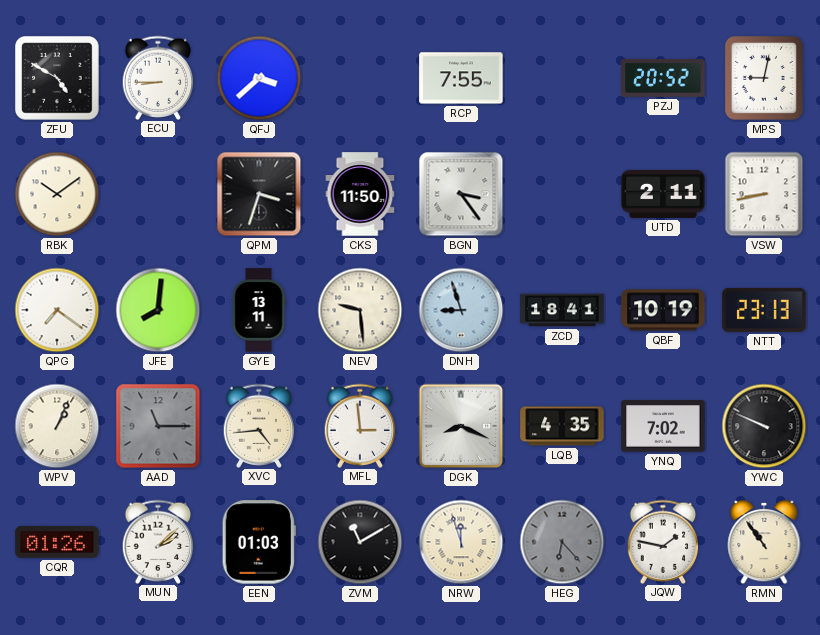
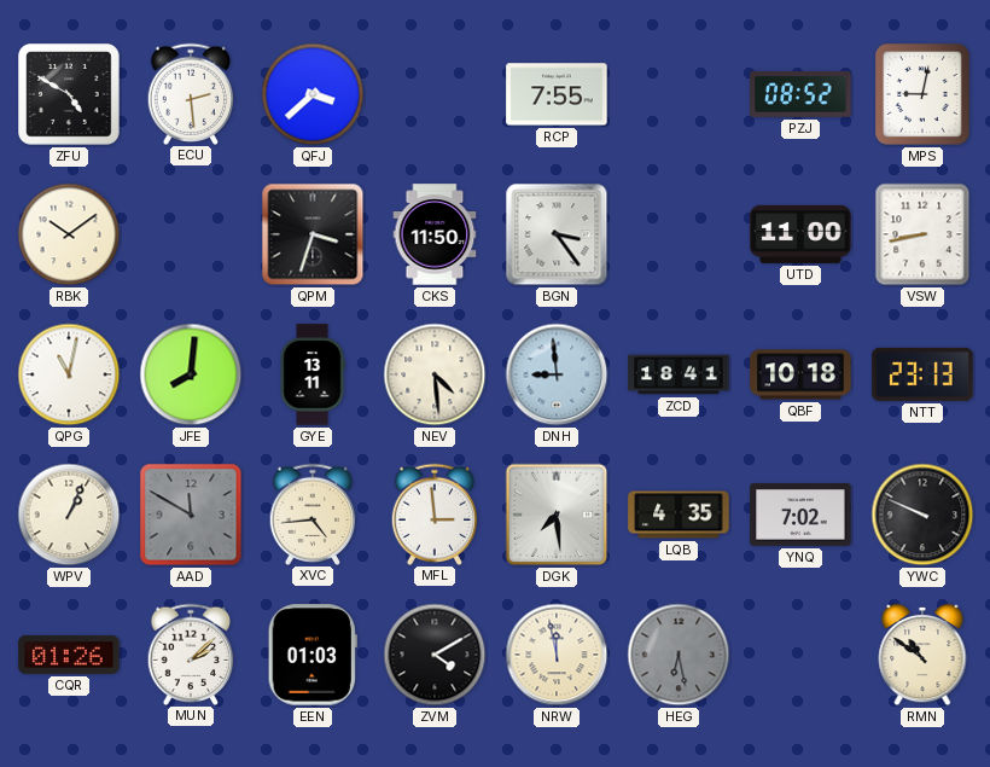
ECU: 8:45 -> 2:29
PZJ: 20:52 -> 08:52
UTD: 2:11 -> 11:00
QPG: 7:21 -> 11:02
NEV: 9:29 -> 4:29
DNH: 8:57 -> 8:59
QBF: 10:19 -> 10:18
AAD: 11:15 -> 11:50
DGK: 8:19 -> 7:29
ZVM: 11:10 -> 4:10
NRW: 11:57 -> 11:58
HEG: 6:23 -> 6:28
JQW: 1:47 -> none
RMN: 10:54 -> 10:51
